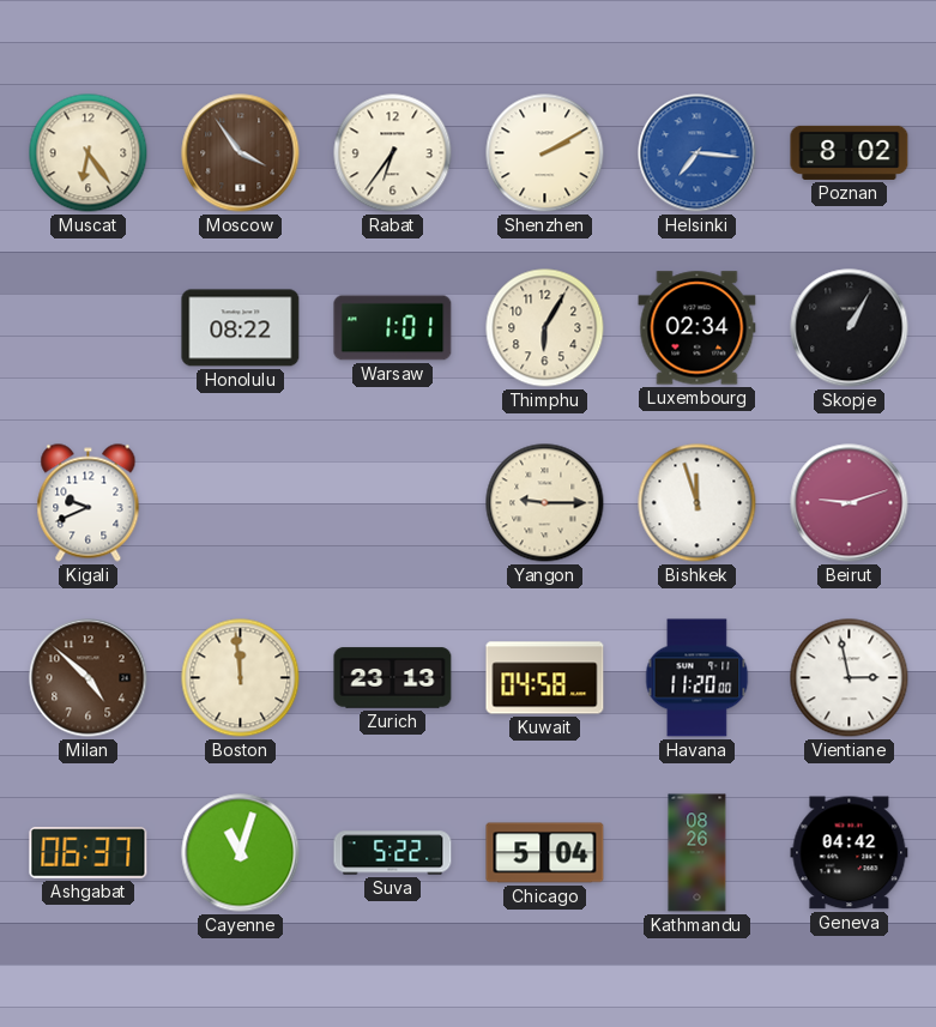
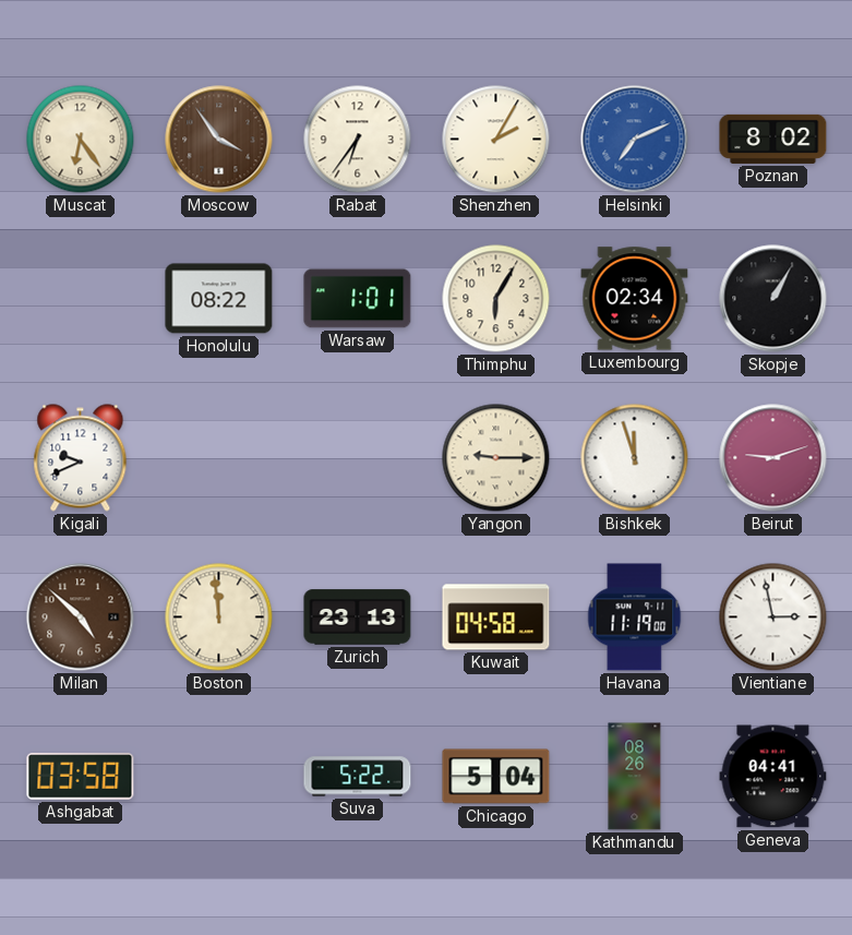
Shenzhen: 2:10 -> 2:05
Helsinki: 7:16 -> 7:11
Havana: 11:20 -> 11:19
Ashgabat: 06:37 -> 03:58
Cayenne: 11:03 -> none
Geneva: 04:42 -> 04:41
